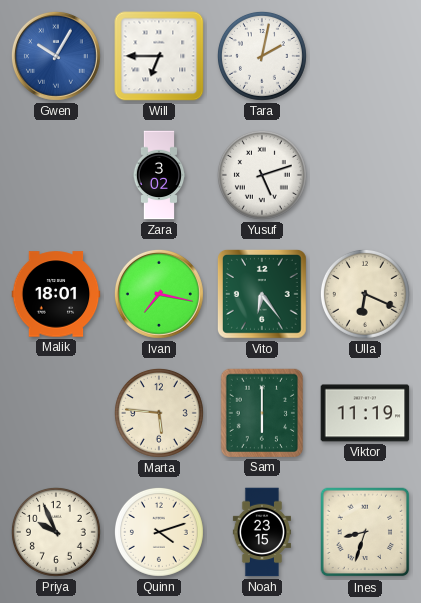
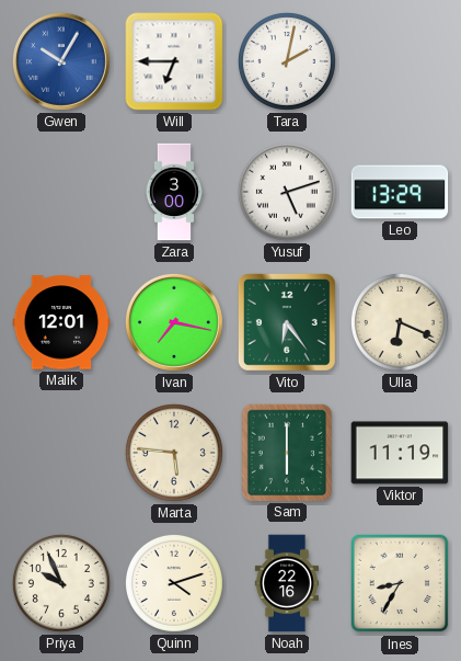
Zara: 3:02 -> 3:00
Leo: none -> 13:29
Malik: 18:01 -> 12:01
Noah: 23:15 -> 22:16
Ines: 8:33 -> 8:35
